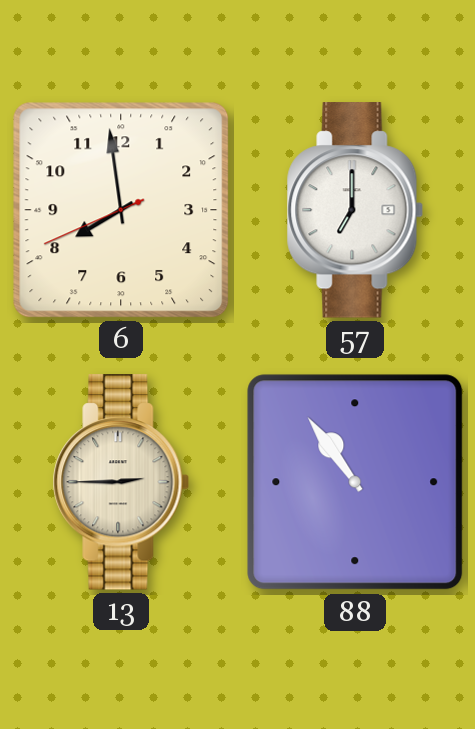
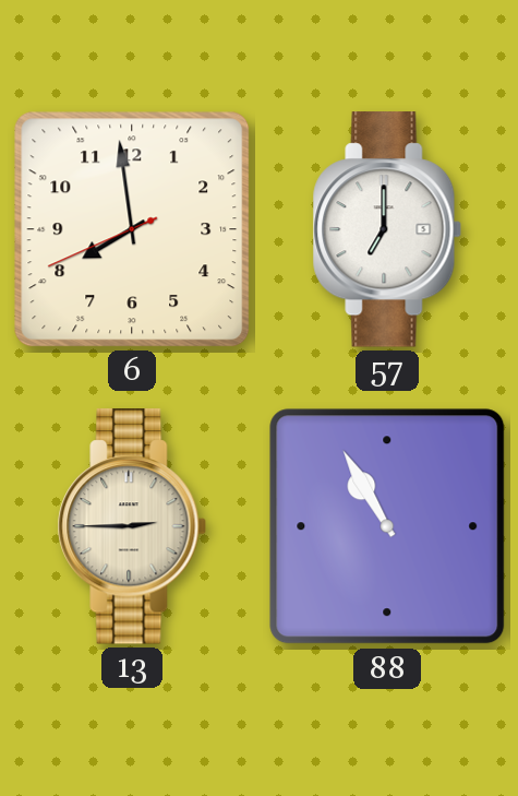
88: 10:54 -> 10:55
